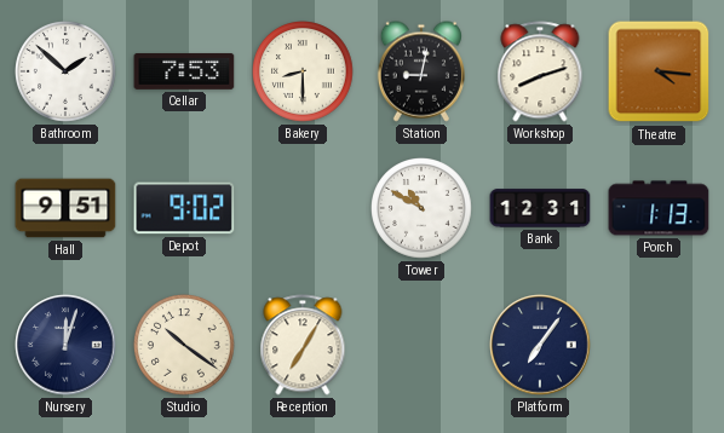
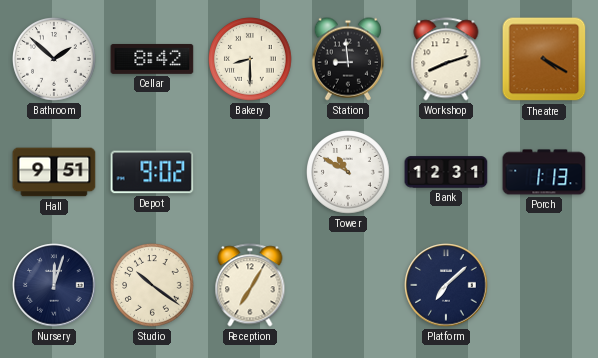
Cellar: 7:53 -> 8:42
Station: 9:02 -> 8:59
Theatre: 4:16 -> 4:20
Platform: 7:06 -> 7:08
